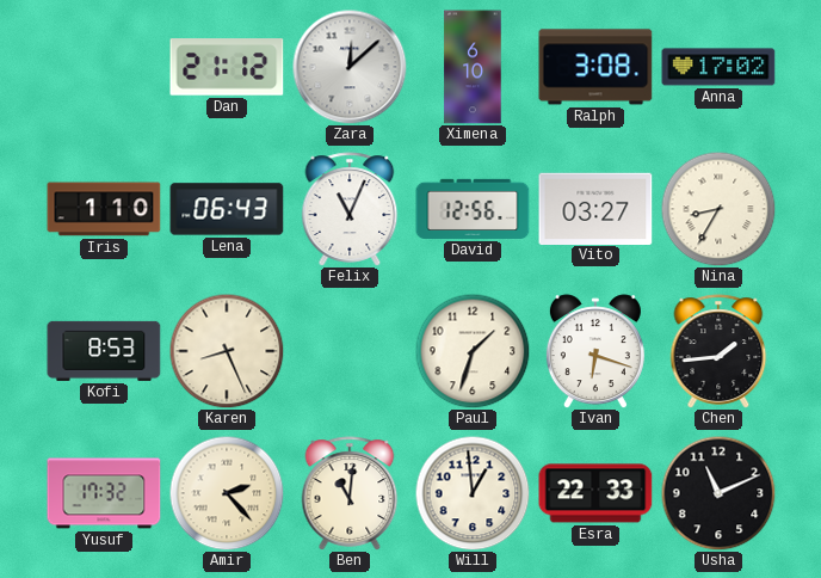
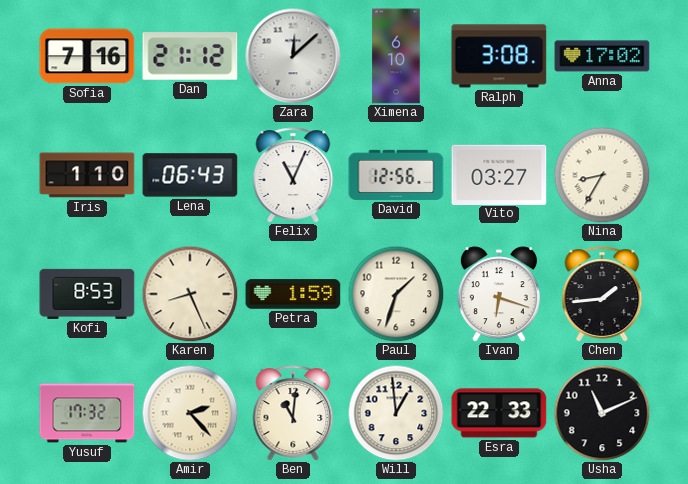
Sofia: none -> 7:16
Petra: none -> 1:59
